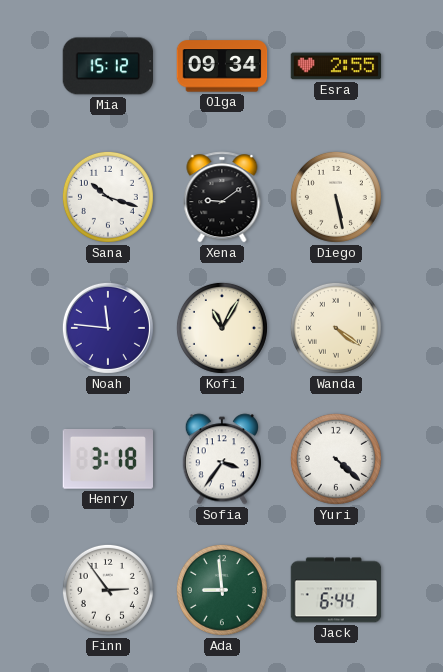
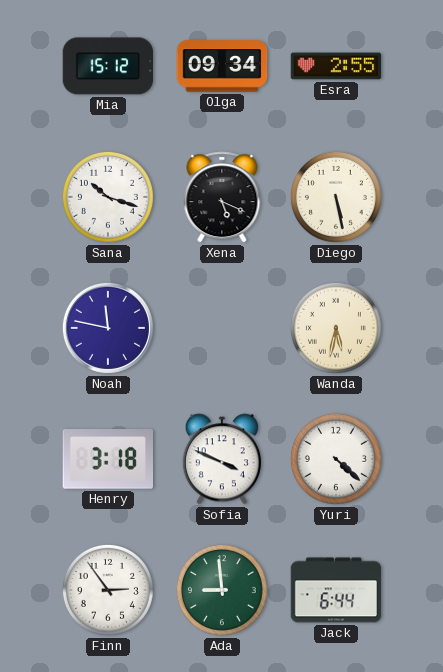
Xena: 9:09 -> 5:19
Noah: 11:46 -> 11:47
Kofi: 11:05 -> none
Wanda: 4:21 -> 5:32
Sofia: 3:36 -> 3:49
